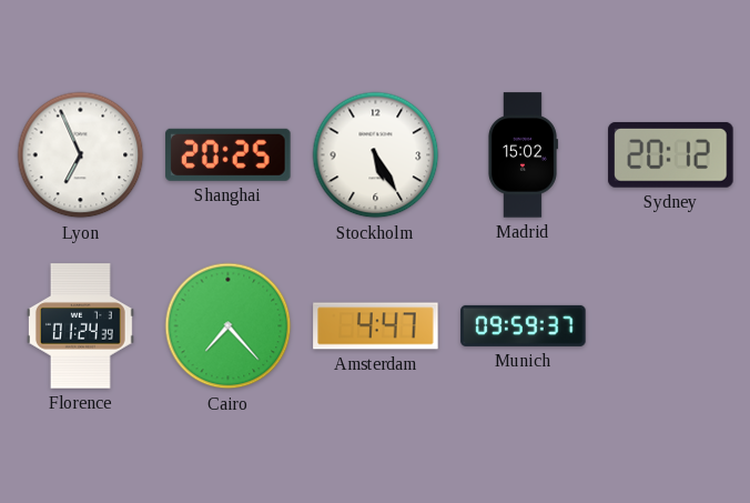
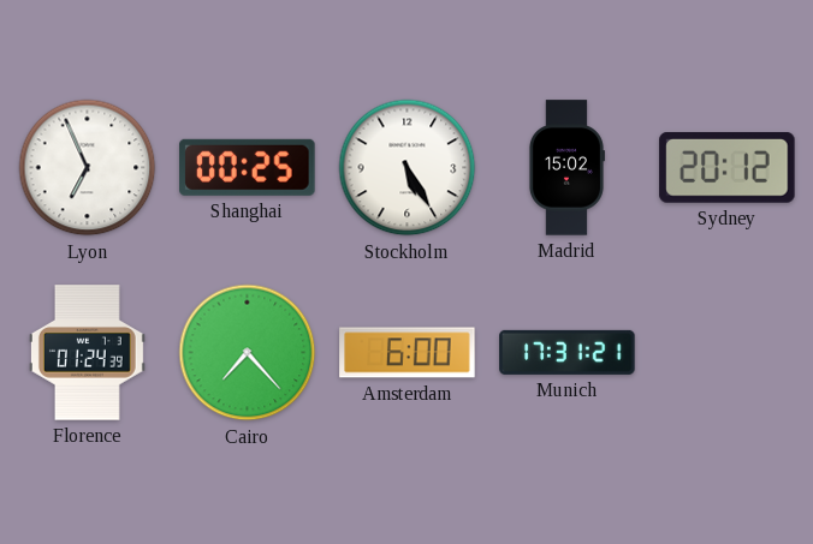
Shanghai: 20:25 -> 00:25
Amsterdam: 4:47 -> 6:00
Munich: 09:59 -> 17:31
